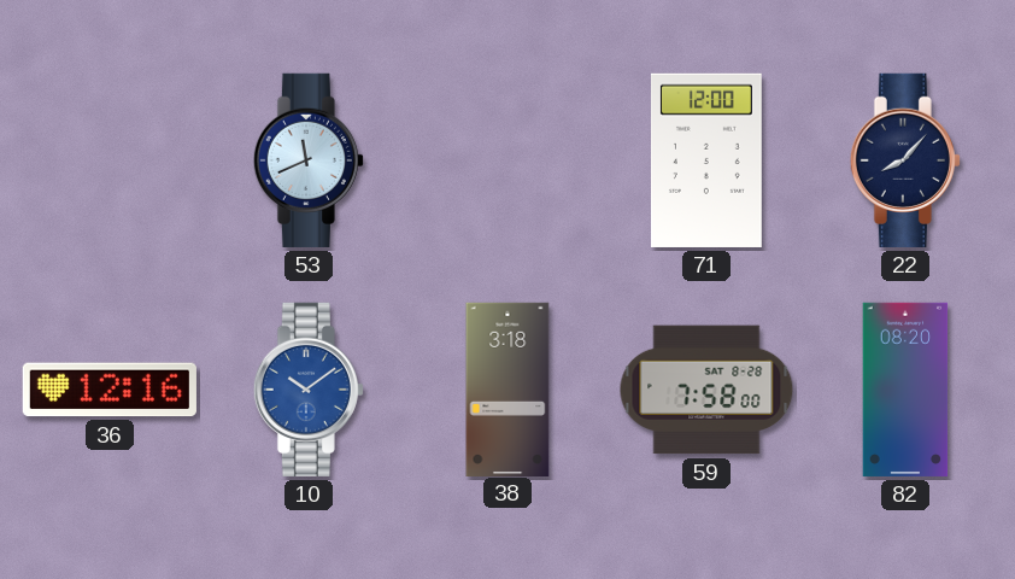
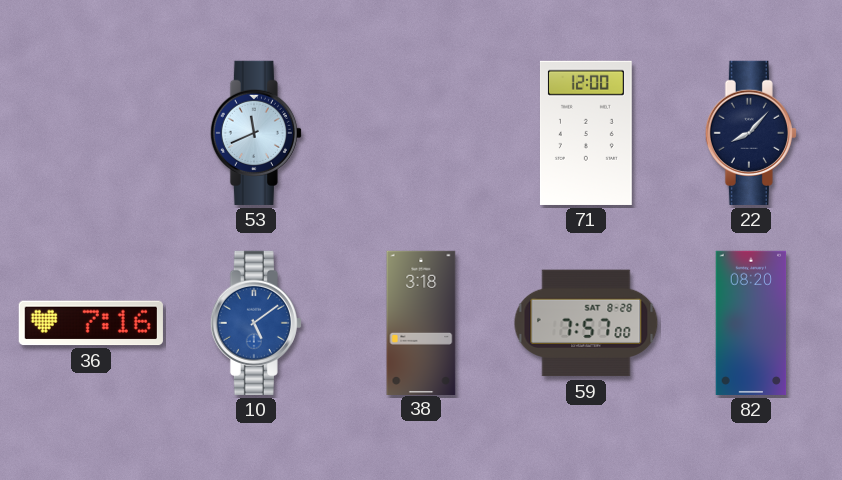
36: 12:16 -> 7:16
10: 10:09 -> 5:09
59: 7:58 -> 7:57
